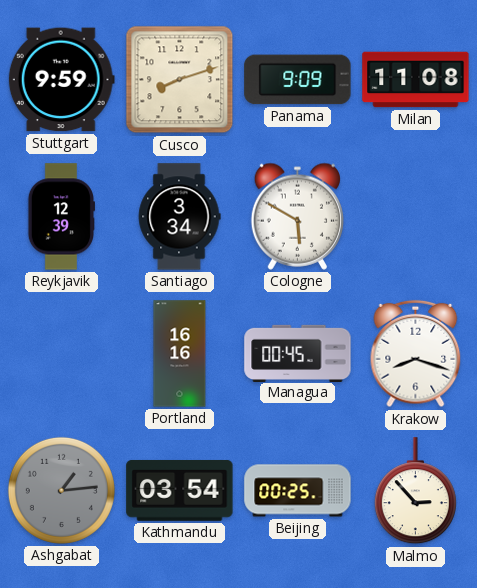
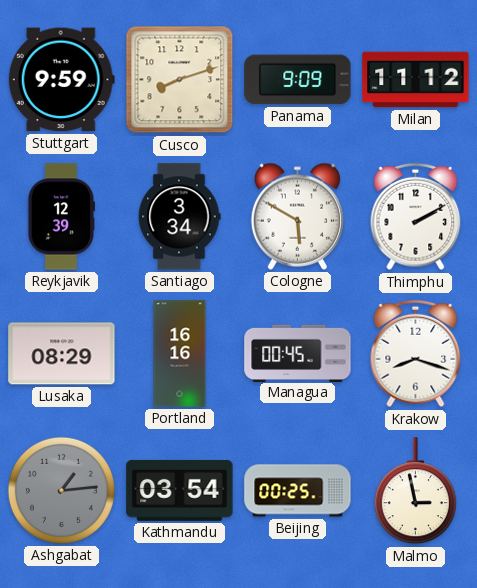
Milan: 11:08 -> 11:12
Thimphu: none -> 2:10
Lusaka: none -> 08:29
Malmo: 2:53 -> 2:58
